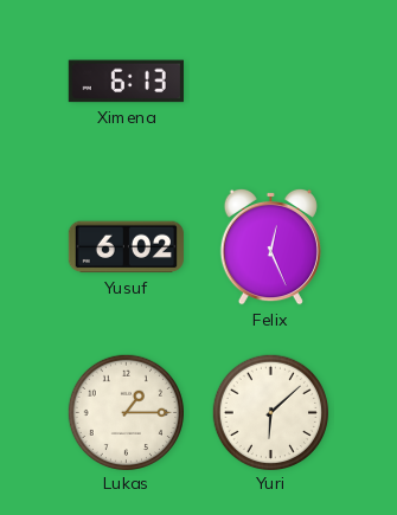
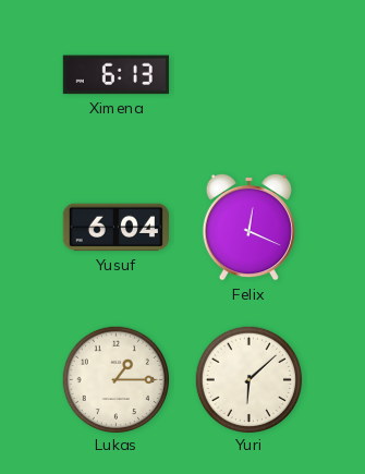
Yusuf: 6:02 -> 6:04
Felix: 12:26 -> 12:19
